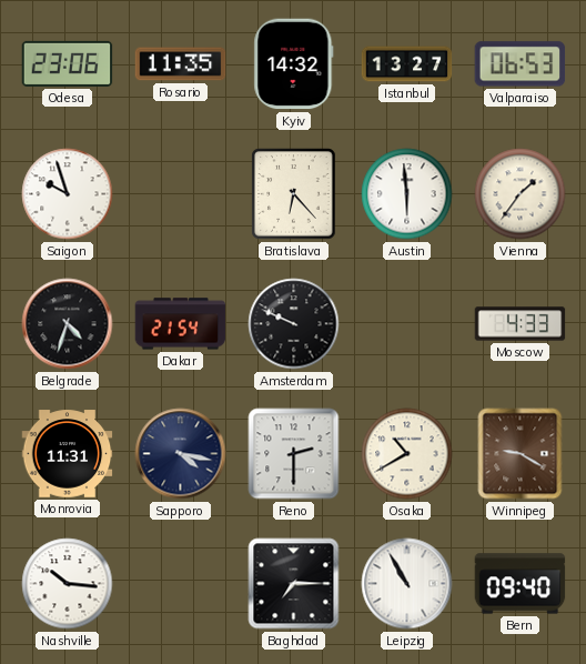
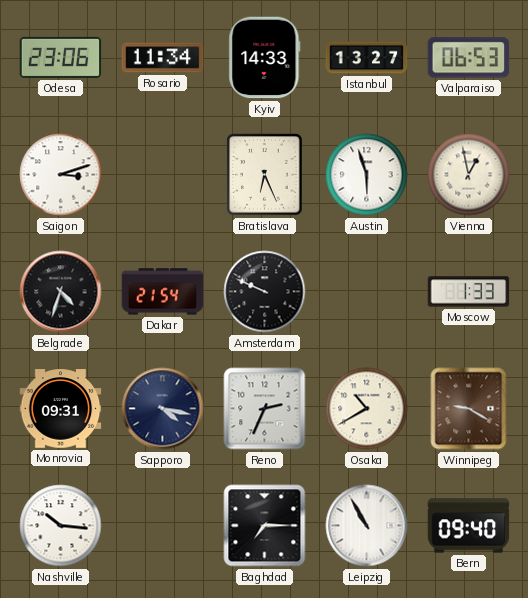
Rosario: 11:35 -> 11:34
Kyiv: 14:32 -> 14:33
Saigon: 9:57 -> 3:12
Bratislava: 6:23 -> 6:26
Austin: 5:59 -> 5:57
Vienna: 1:36 -> 12:58
Moscow: 4:33 -> 1:33
Monrovia: 11:31 -> 09:31
Reno: 2:30 -> 2:34
